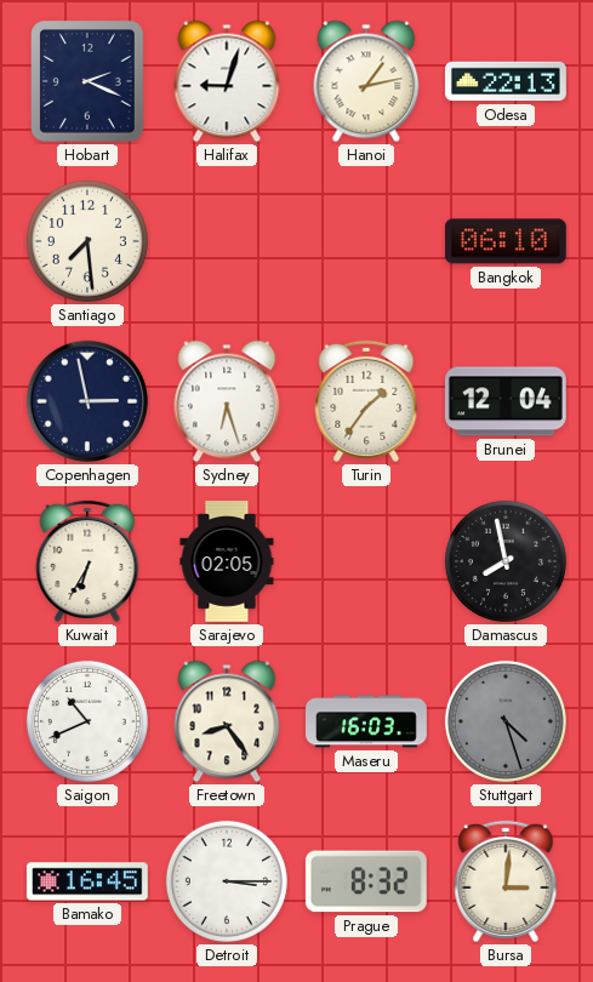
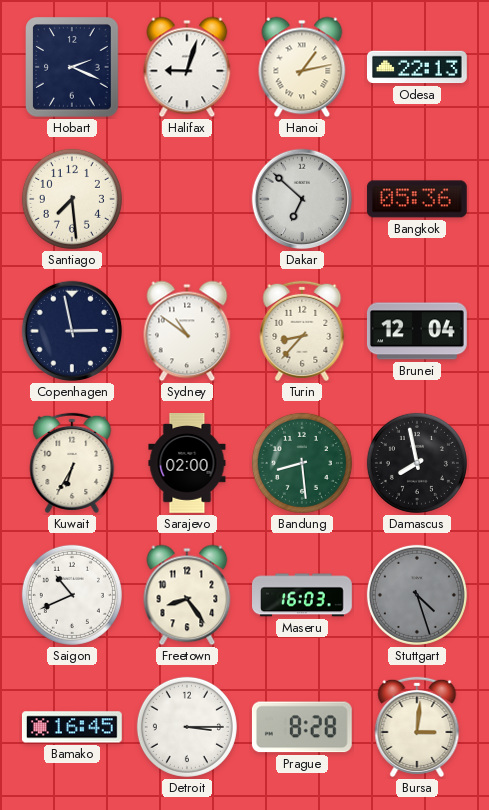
Dakar: none -> 6:52
Bangkok: 06:10 -> 05:36
Sydney: 6:27 -> 10:51
Turin: 1:36 -> 8:37
Sarajevo: 02:05 -> 02:00
Bandung: none -> 8:29
Prague: 8:32 -> 8:28
